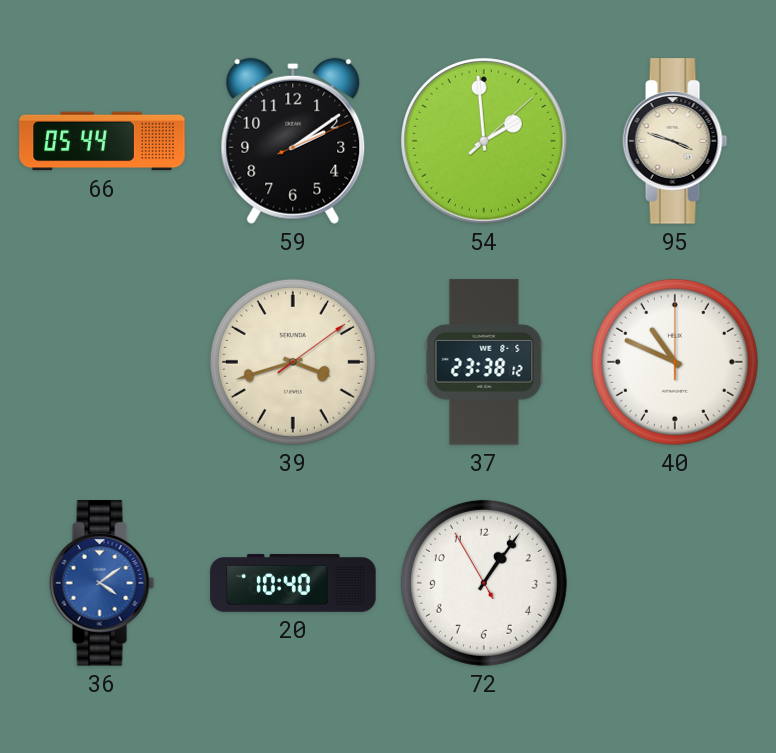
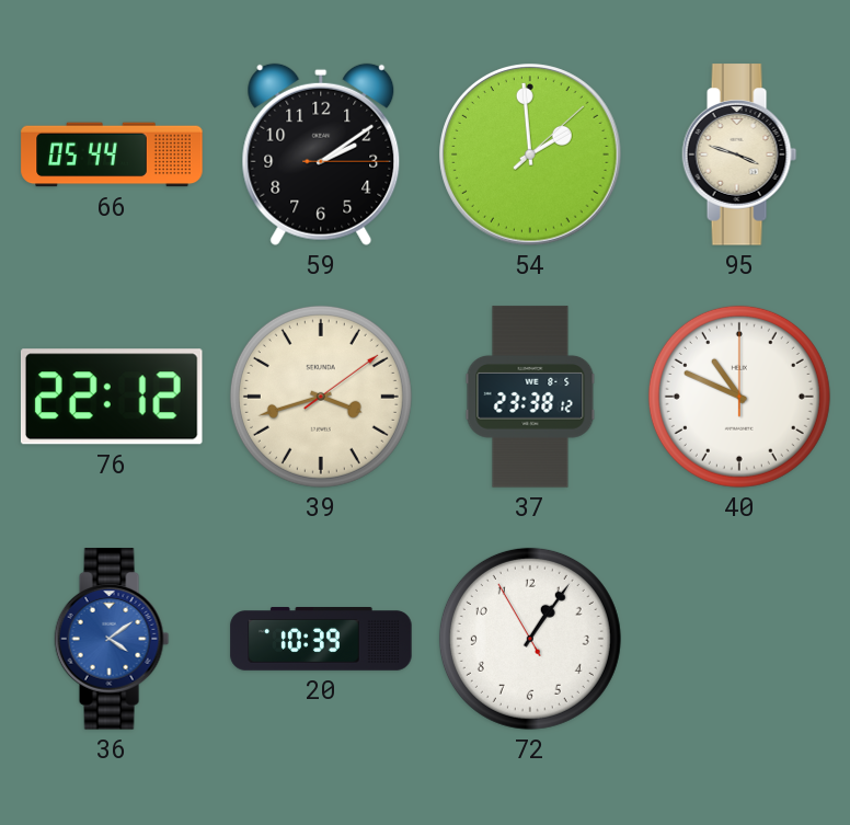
59: 2:09:11 -> 2:09:15
76: none -> 22:12
20: 10:40 -> 10:39
